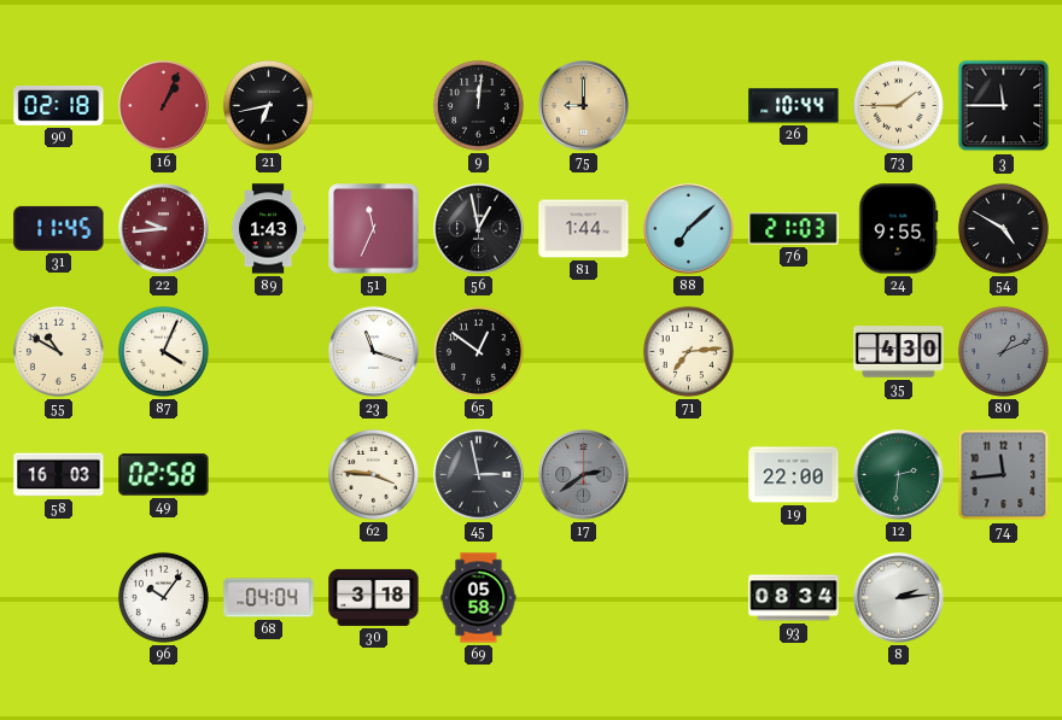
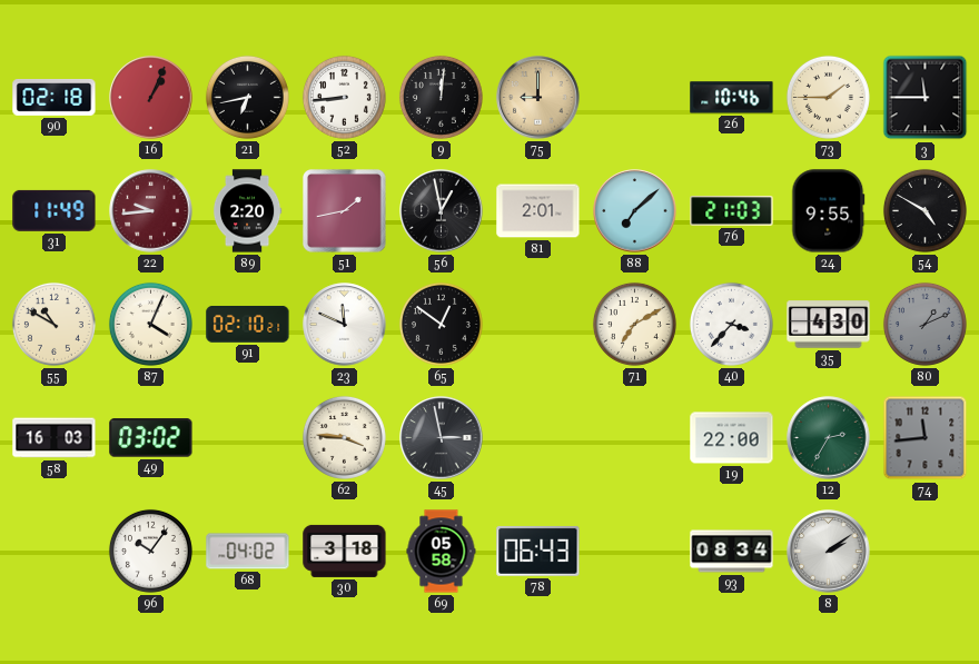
52: none -> 8:44
26: 10:44 -> 10:46
31: 11:45 -> 11:49
89: 1:43 -> 2:20
51: 11:34 -> 1:43
81: 1:44 -> 2:01
91: none -> 02:10
23: 11:18 -> 11:49
71: 7:14 -> 7:10
40: none -> 3:37
49: 02:58 -> 03:02
17: 2:39 -> none
12: 2:31 -> 2:35
68: 04:04 -> 04:02
78: none -> 06:43
8: 2:14 -> 2:09
